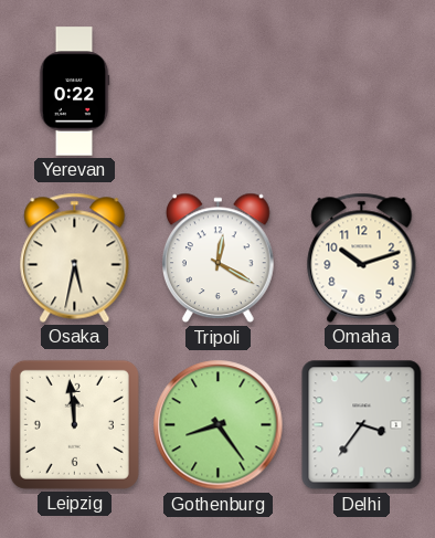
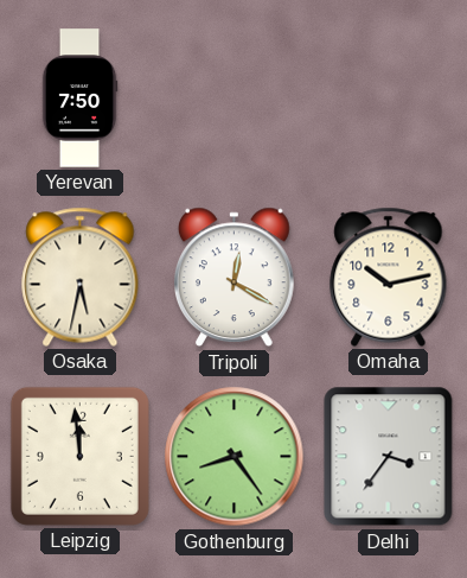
Yerevan: 0:22 -> 7:50
Omaha: 10:12 -> 10:13
